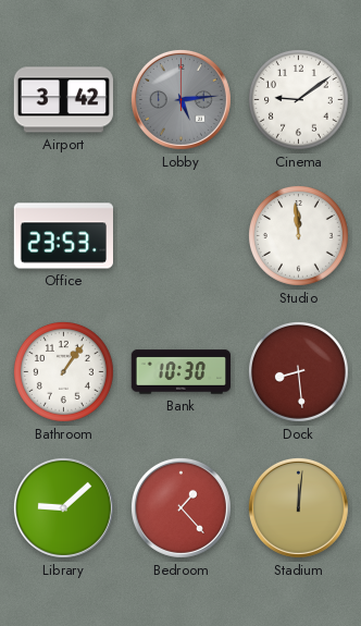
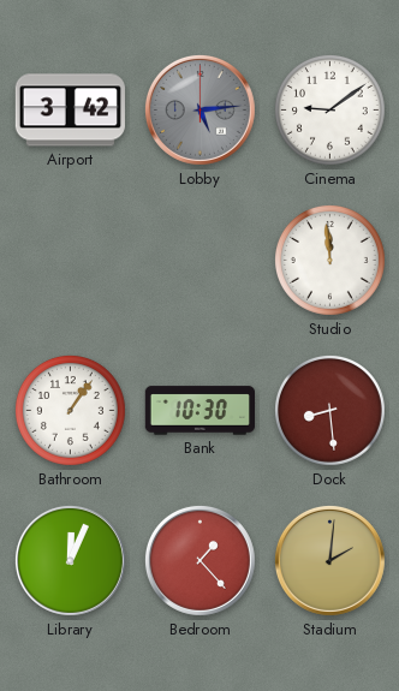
Office: 23:53 -> none
Library: 9:08 -> 12:04
Stadium: 12:01 -> 2:01
